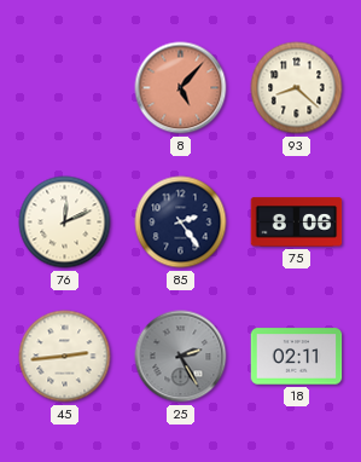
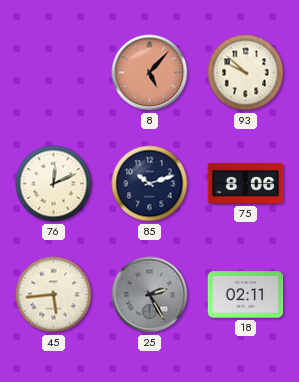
93: 8:22 -> 9:52
85: 2:24 -> 10:12
45: 2:44 -> 5:44
